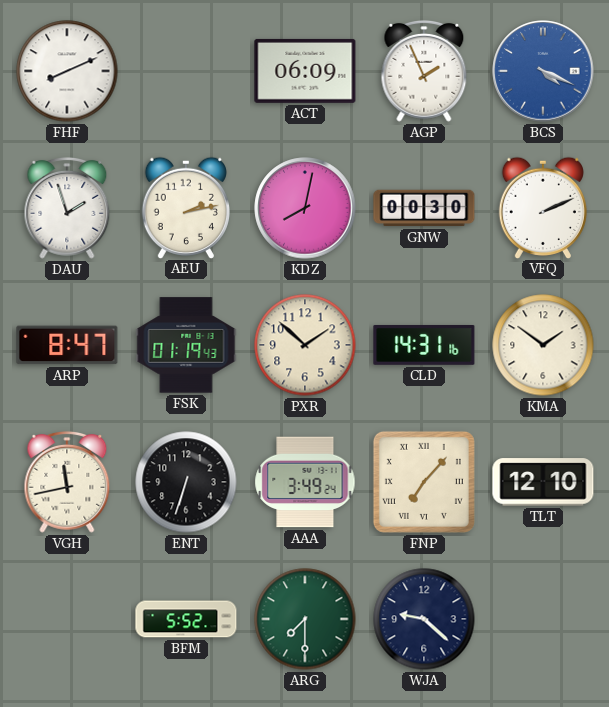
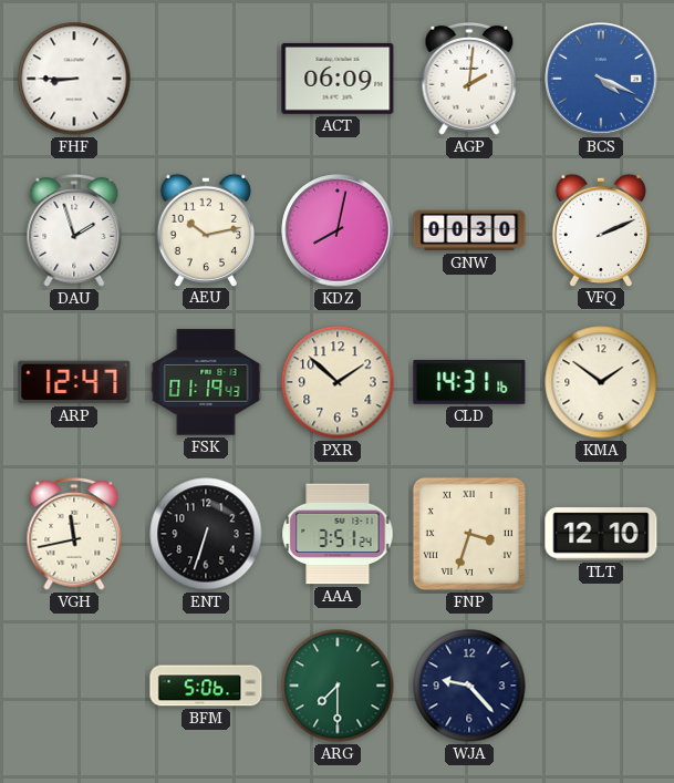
FHF: 8:11 -> 8:45
AGP: 1:56 -> 2:01
AEU: 2:13 -> 10:13
ARP: 8:47 -> 12:47
AAA: 3:49 -> 3:51
FNP: 7:07 -> 3:33
BFM: 5:52 -> 5:06
WJA: 9:22 -> 9:23
